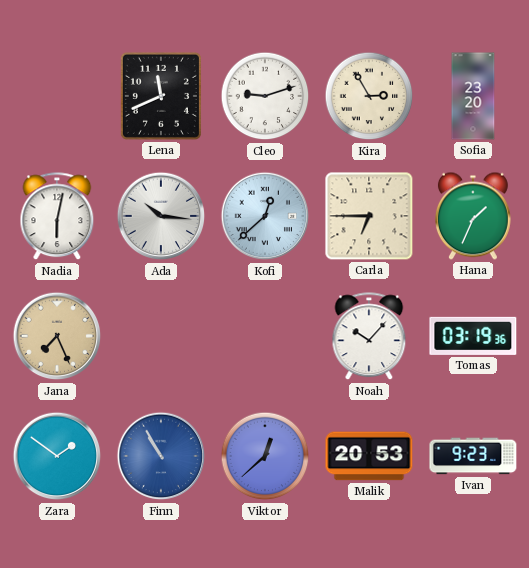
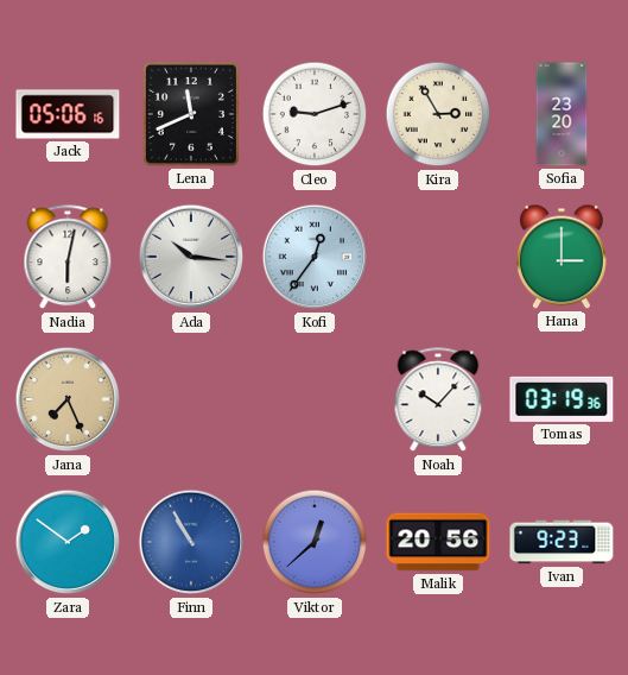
Jack: none -> 05:06
Kofi: 12:38 -> 12:36
Carla: 6:45 -> none
Hana: 1:34 -> 3:00
Malik: 20:53 -> 20:56
